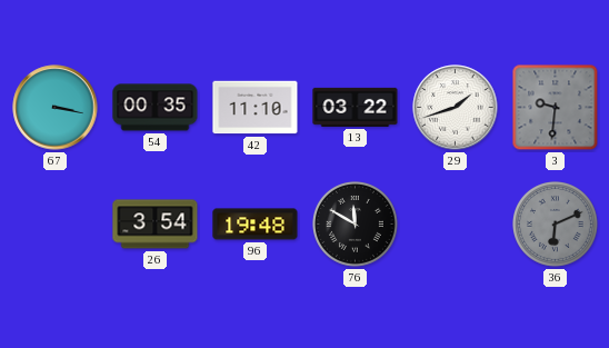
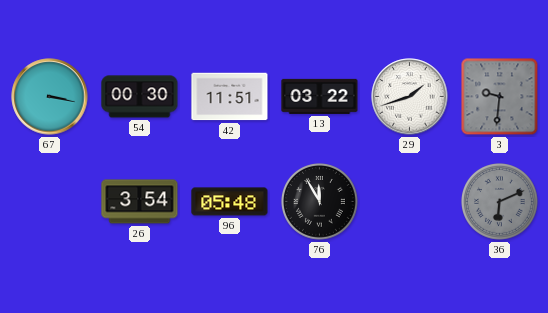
54: 00:35 -> 00:30
42: 11:10 -> 11:51
96: 19:48 -> 05:48
76: 11:50 -> 11:55
